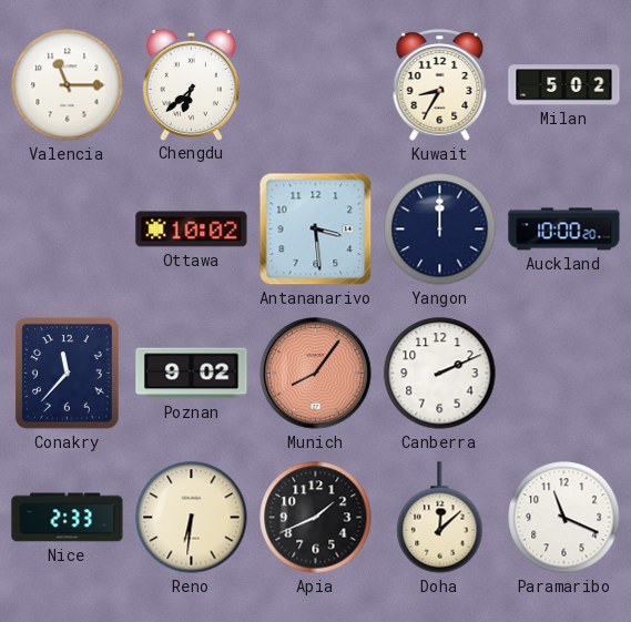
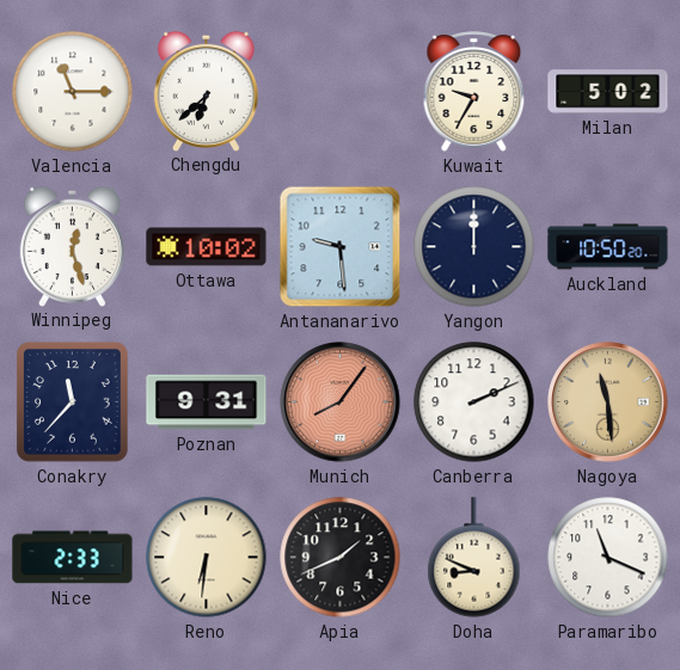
Kuwait: 8:35 -> 9:35
Winnipeg: none -> 12:27
Antananarivo: 3:29 -> 9:29
Auckland: 10:00 -> 10:50
Poznan: 9:02 -> 9:31
Nagoya: none -> 11:29
Doha: 12:08 -> 8:49
